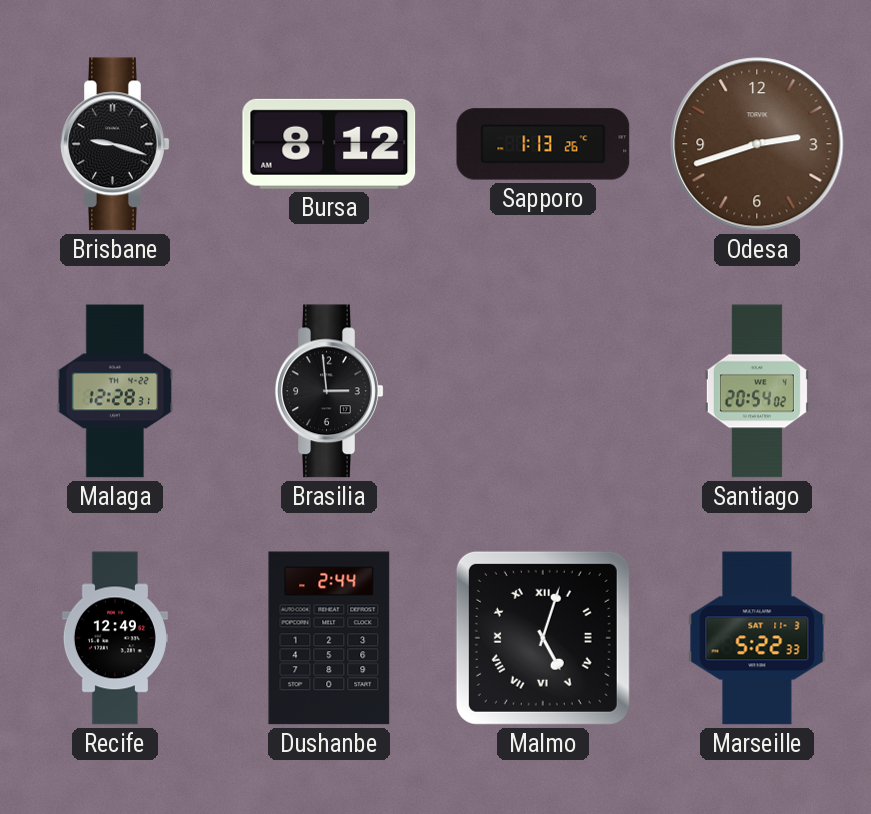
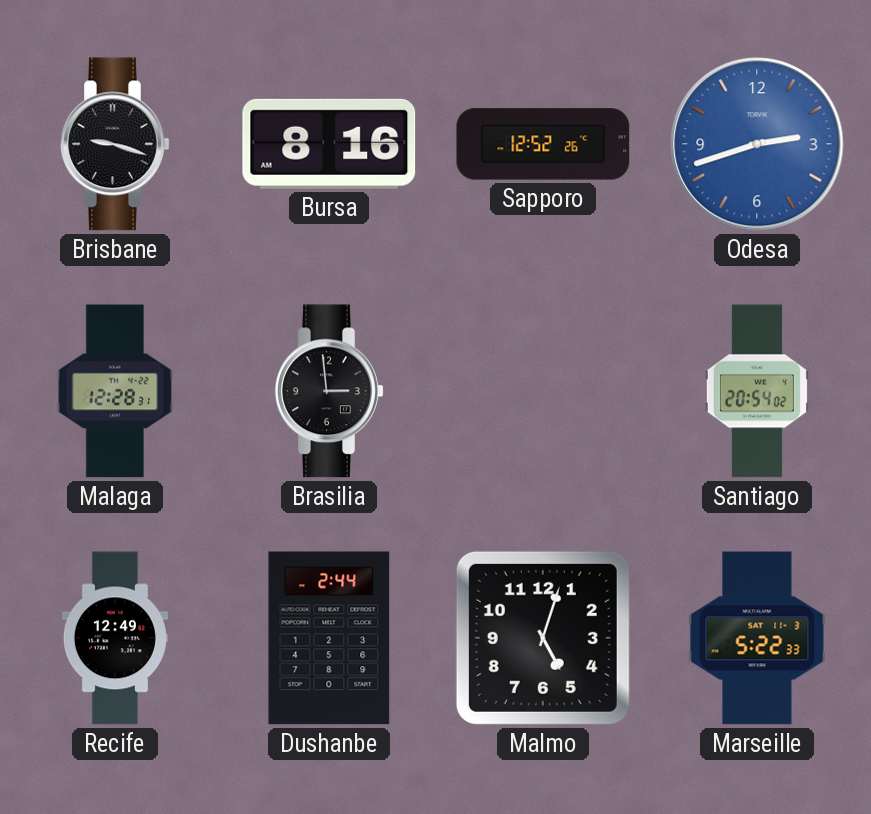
Bursa: 8:12 -> 8:16
Sapporo: 1:13 -> 12:52
Odesa dial: brown -> blue
Malmo numerals: Roman -> Arabic
